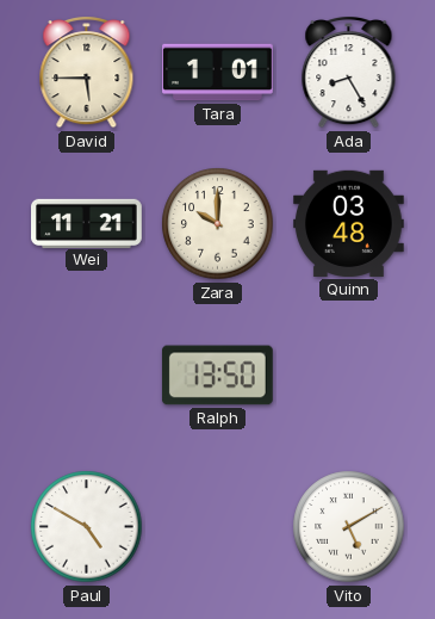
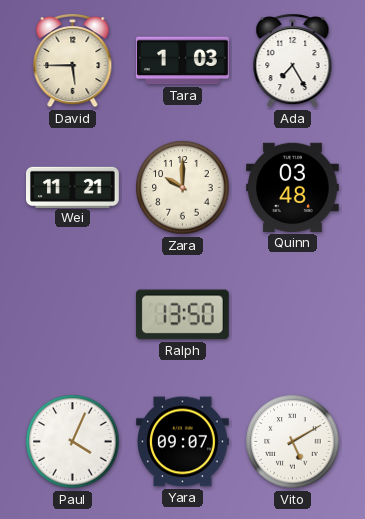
Tara: 1:01 -> 1:03
Ada: 8:25 -> 7:25
Paul: 4:50 -> 4:04
Yara: none -> 09:07
